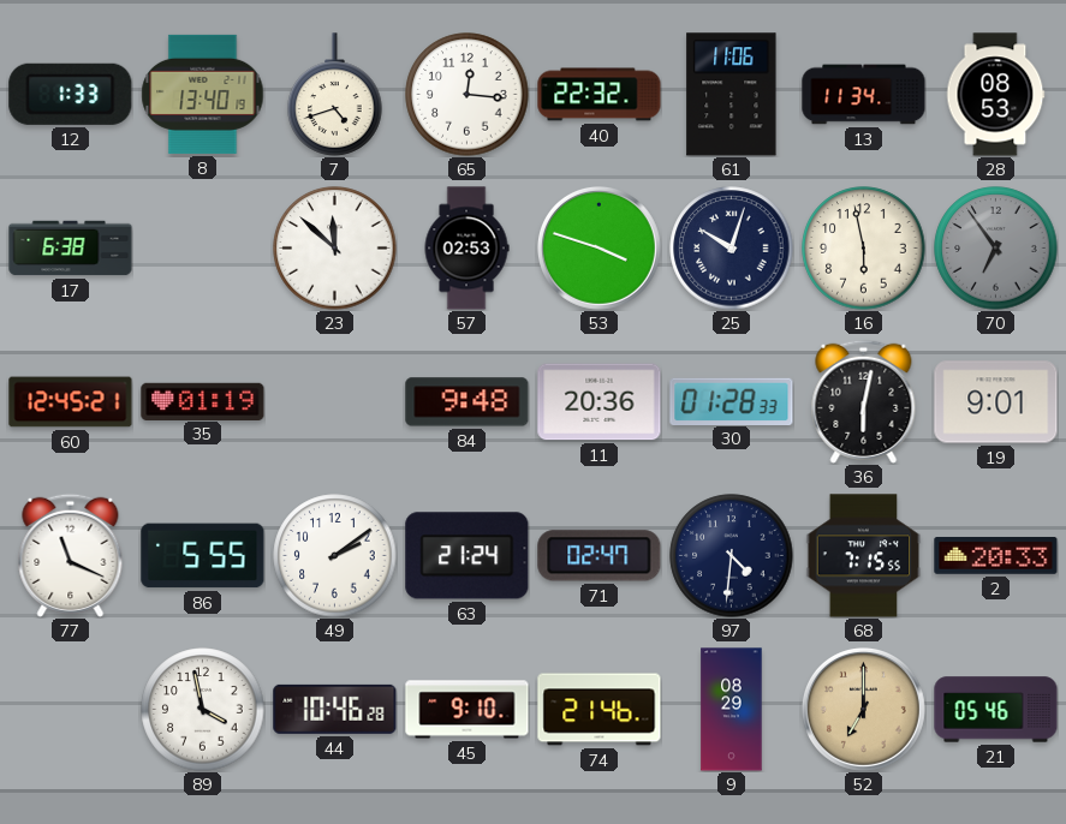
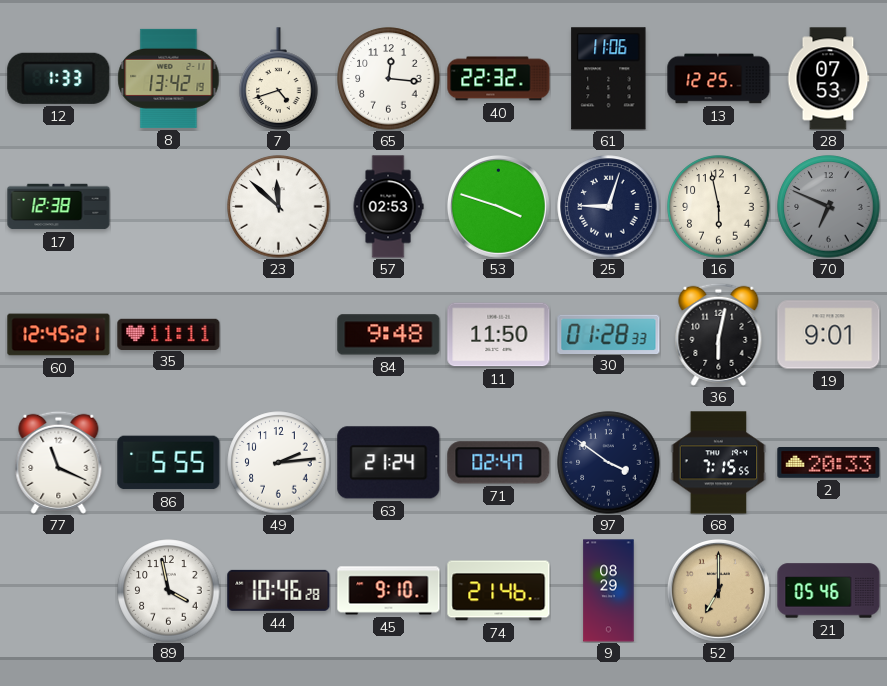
8: 13:40 -> 13:42
13: 11:34 -> 12:25
28: 08:53 -> 07:53
17: 6:38 -> 12:38
25: 10:03 -> 9:03
70: 6:54 -> 6:49
35: 01:19 -> 11:11
11: 20:36 -> 11:50
49: 2:09 -> 2:14
97: 4:31 -> 3:51
